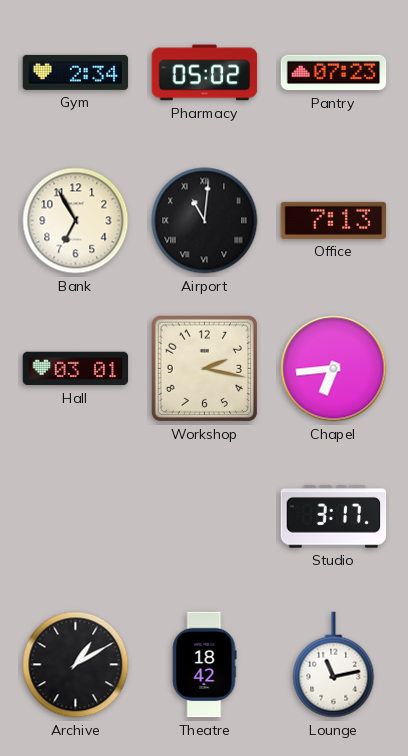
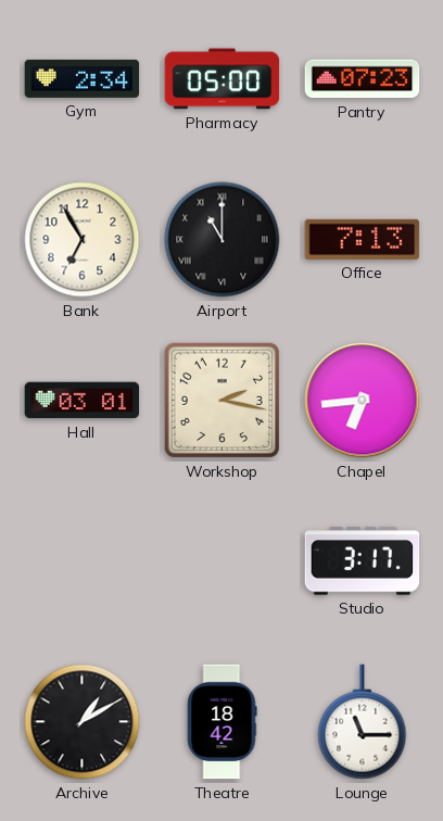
Pharmacy: 05:02 -> 05:00
Airport: 11:01 -> 11:00
Lounge: 11:13 -> 11:15
